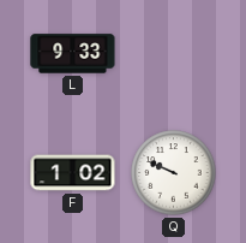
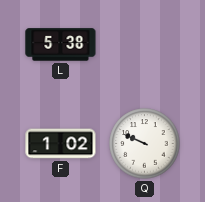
L: 9:33 -> 5:38
